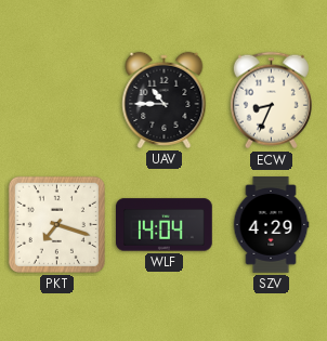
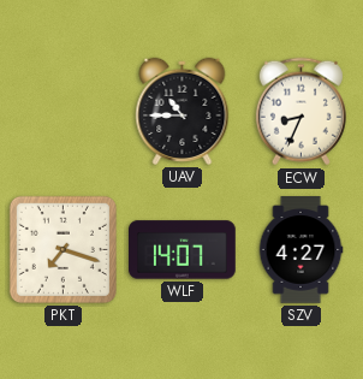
WLF: 14:04 -> 14:07
SZV: 4:29 -> 4:27
